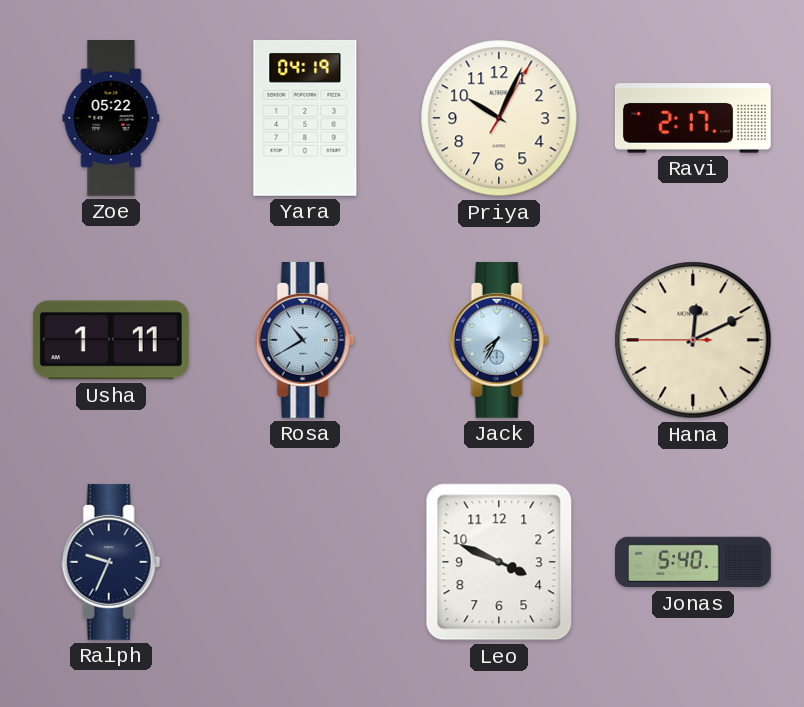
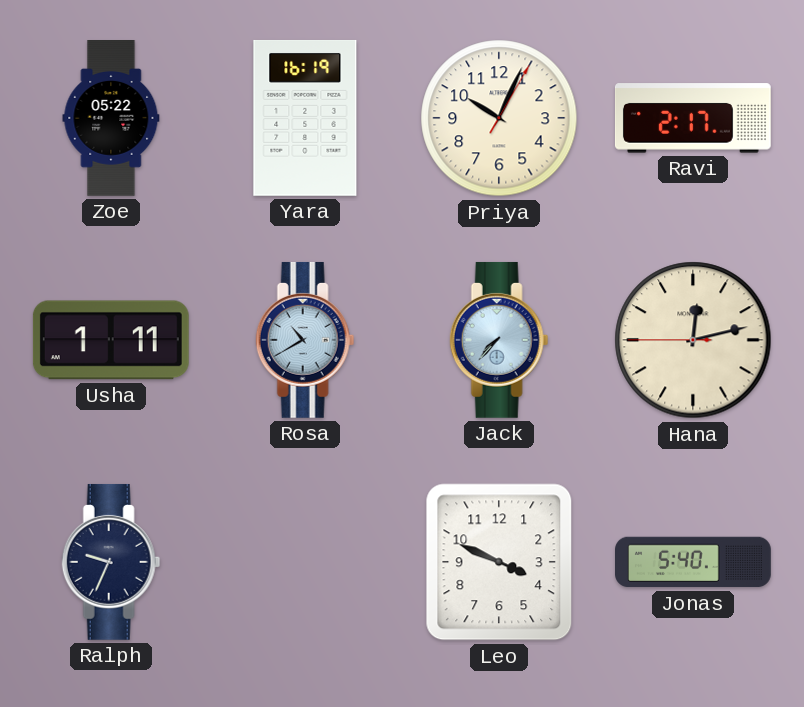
Yara: 04:19 -> 16:19
Jack: 7:35 -> 7:37
Hana: 12:10 -> 12:12
